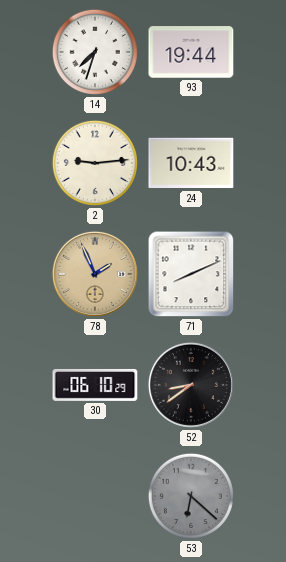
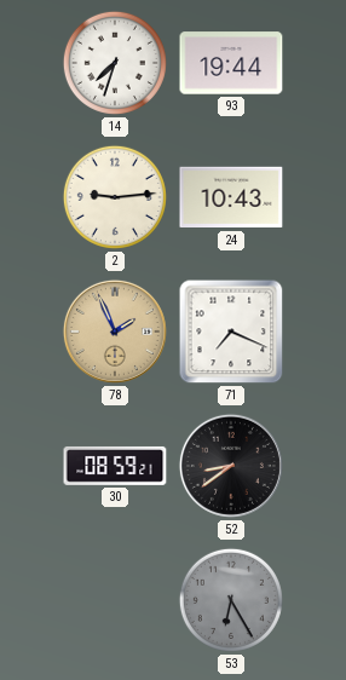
71: 8:11 -> 7:19
30: 06:10 -> 08:59
53: 6:22 -> 6:25
